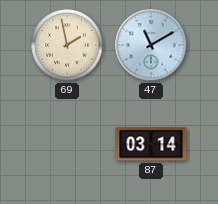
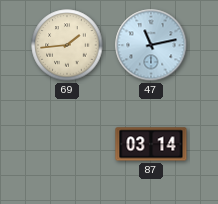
69: 1:58 -> 1:44
47: 11:10 -> 11:13
